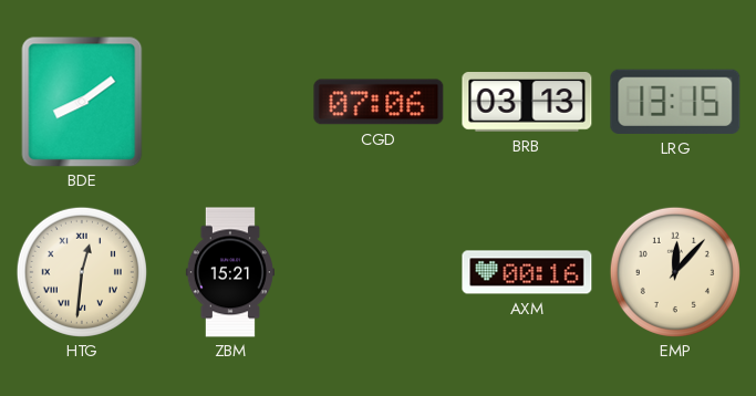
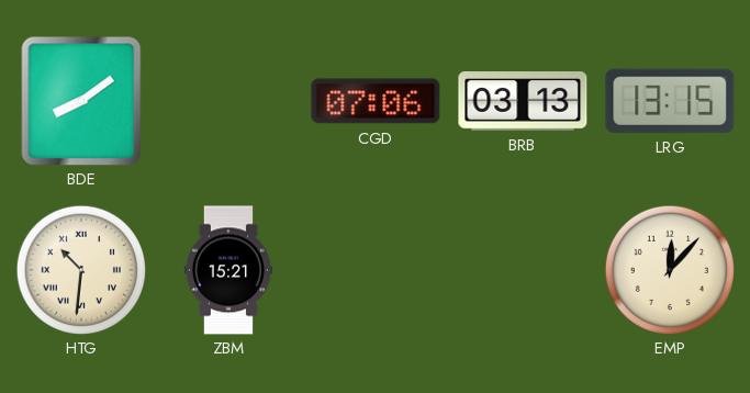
HTG: 12:31 -> 10:31
AXM: 00:16 -> none
